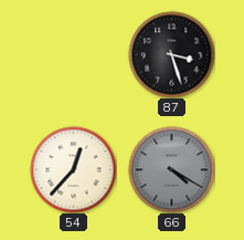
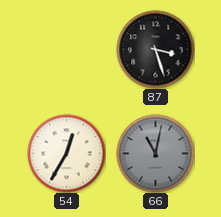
54: 12:37 -> 12:35
66: 4:20 -> 11:02
